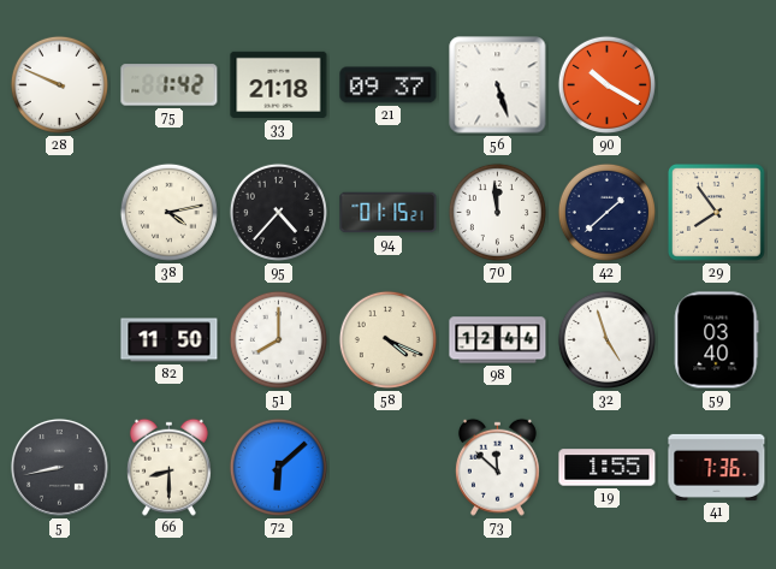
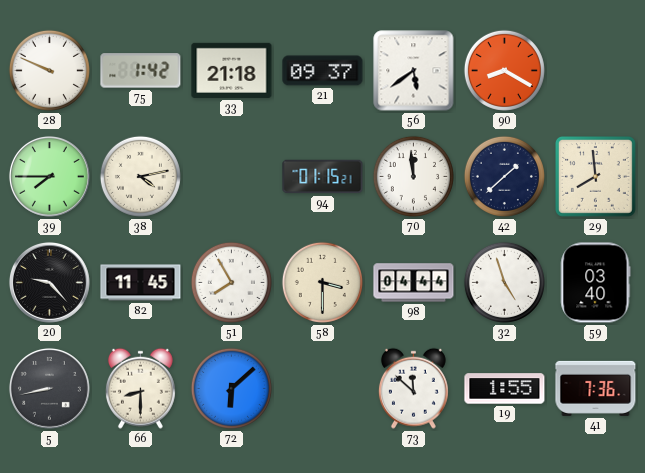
56: 5:27 -> 5:39
90: 10:20 -> 8:20
39: none -> 7:45
95: 4:37 -> none
29: 7:54 -> 7:59
20: none -> 9:23
82: 11:50 -> 11:45
51: 8:00 -> 7:55
58: 4:19 -> 3:30
98: 12:44 -> 04:44
